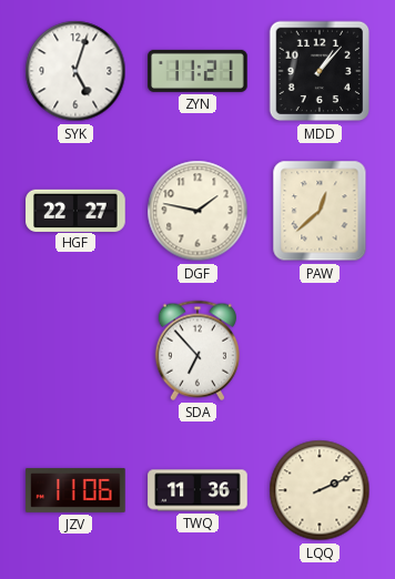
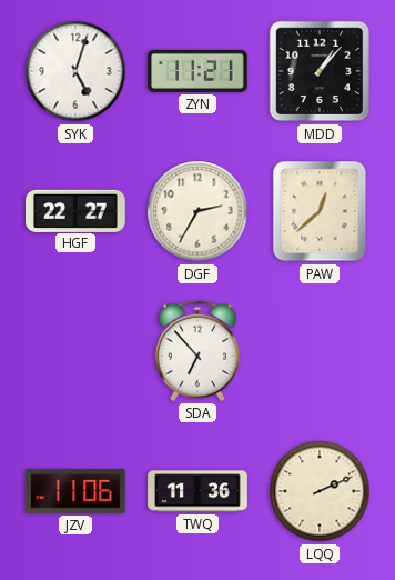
DGF: 1:47 -> 2:35
